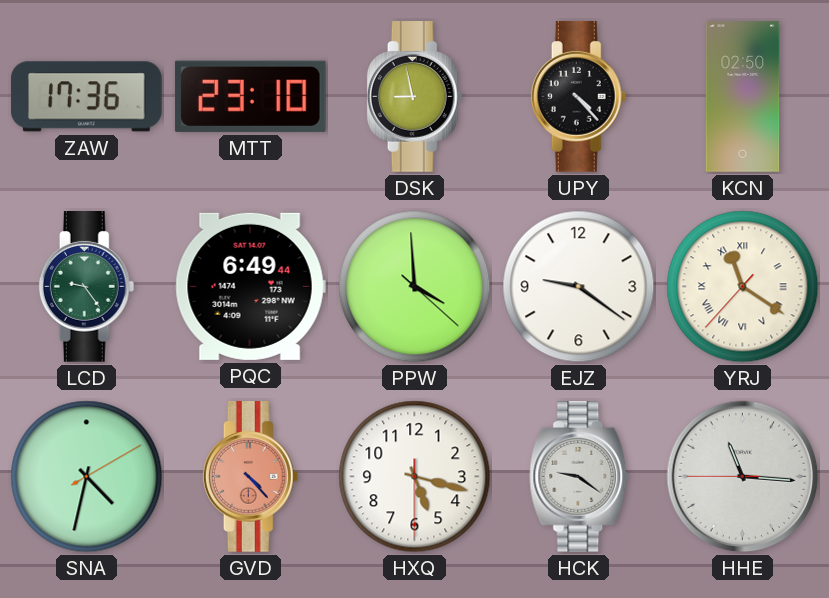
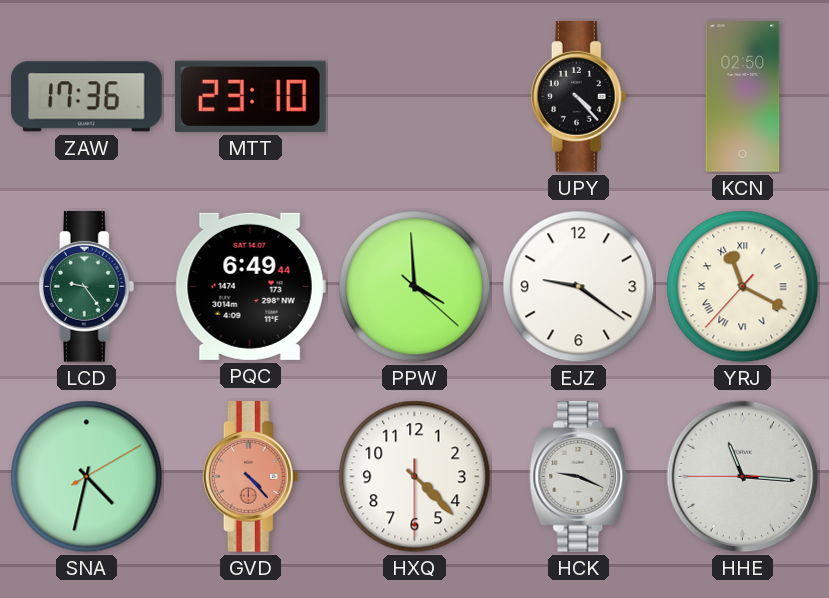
DSK: 8:58 -> none
YRJ: 11:20 -> 11:19
HXQ: 5:17 -> 4:22
HCK: 9:21 -> 9:19
